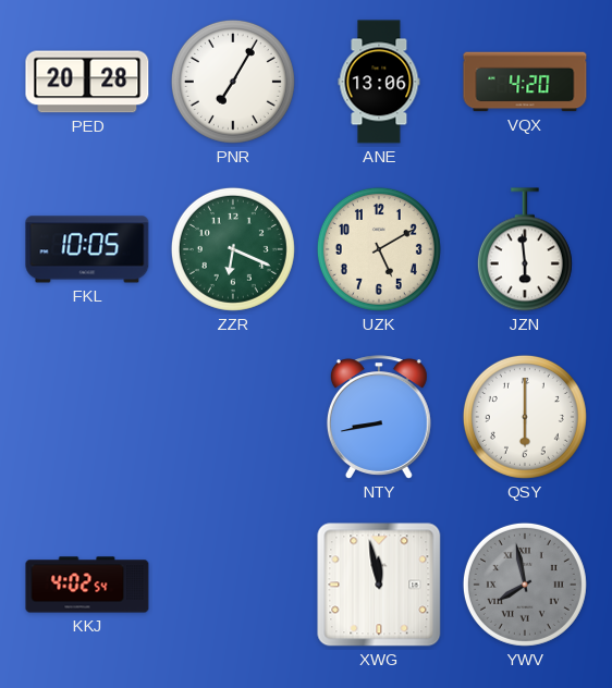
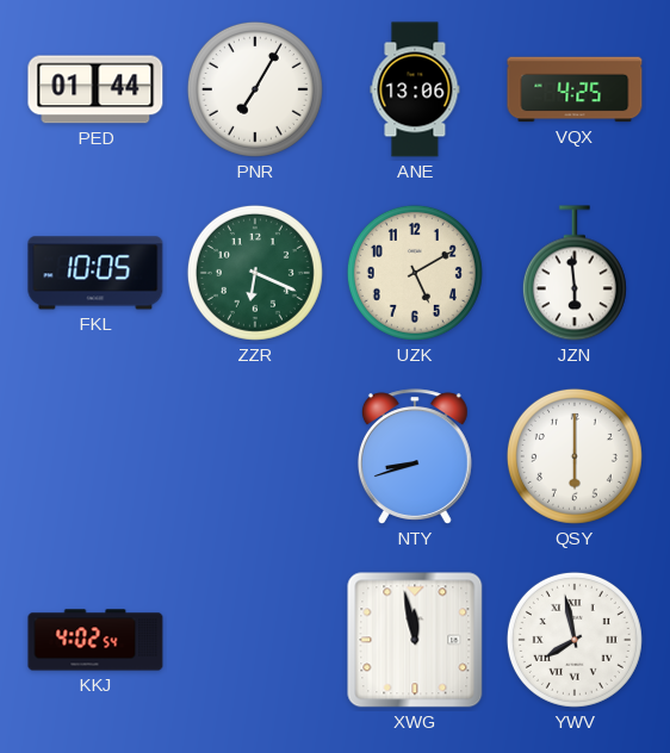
PED: 20:28 -> 01:44
VQX: 4:20 -> 4:25
NTY: 8:43 -> 8:42
YWV dial: grey -> white
